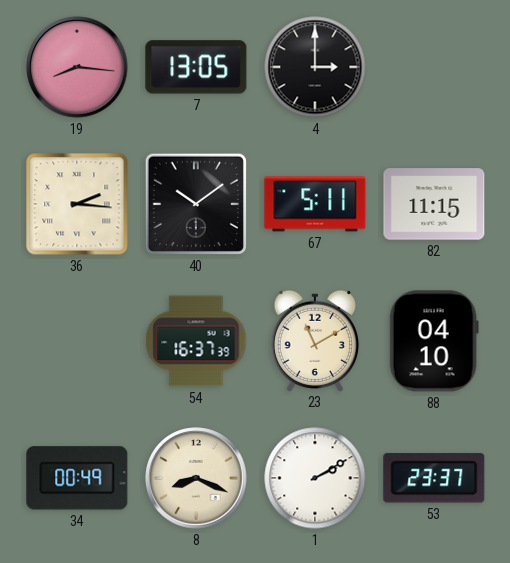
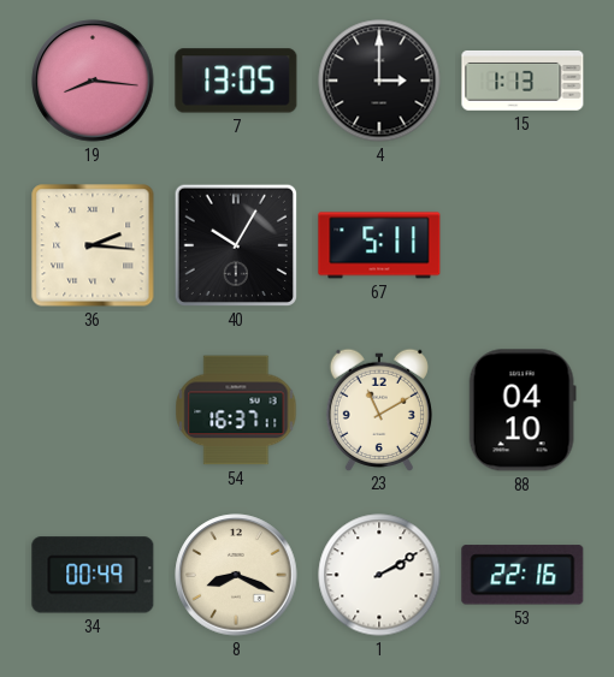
15: none -> 1:13
40: 10:09 -> 10:05
82: 11:15 -> none
54: 16:37:39 -> 16:37:11
53: 23:37 -> 22:16
